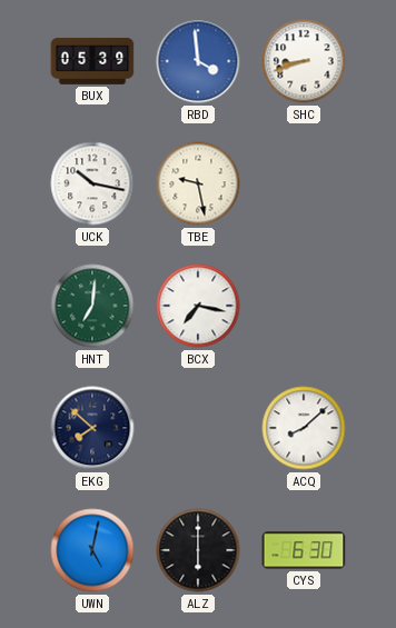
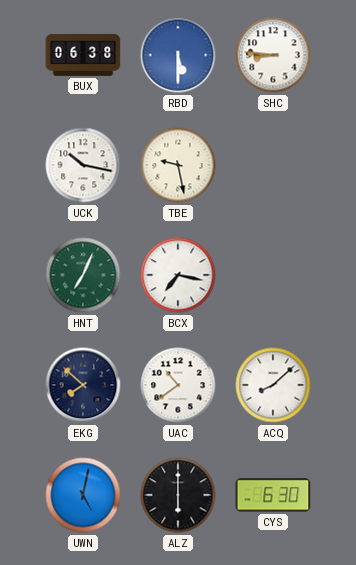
BUX: 05:39 -> 06:38
RBD: 3:59 -> 5:30
SHC: 8:42 -> 8:46
HNT: 7:01 -> 7:04
UAC: none -> 10:39
